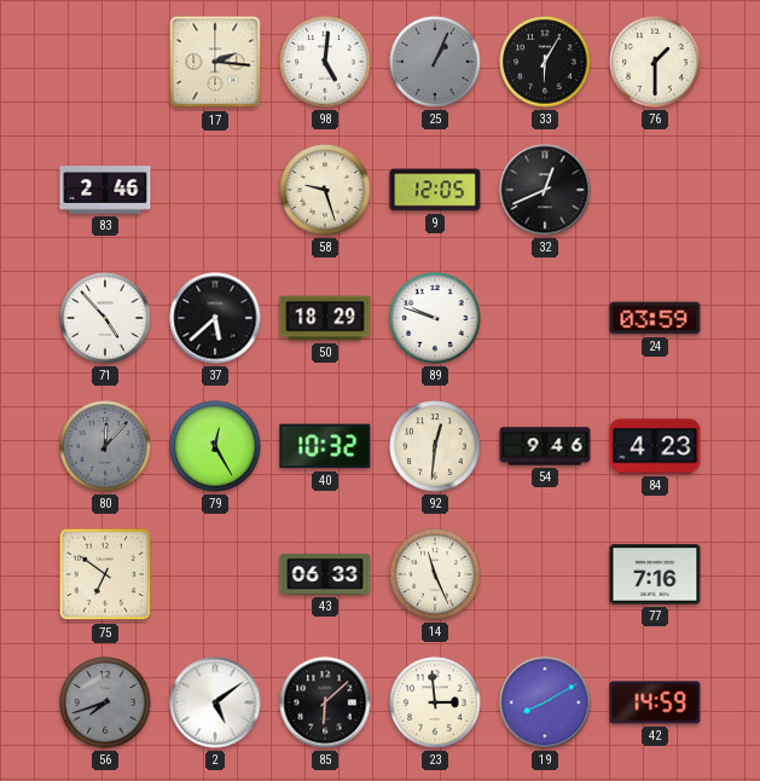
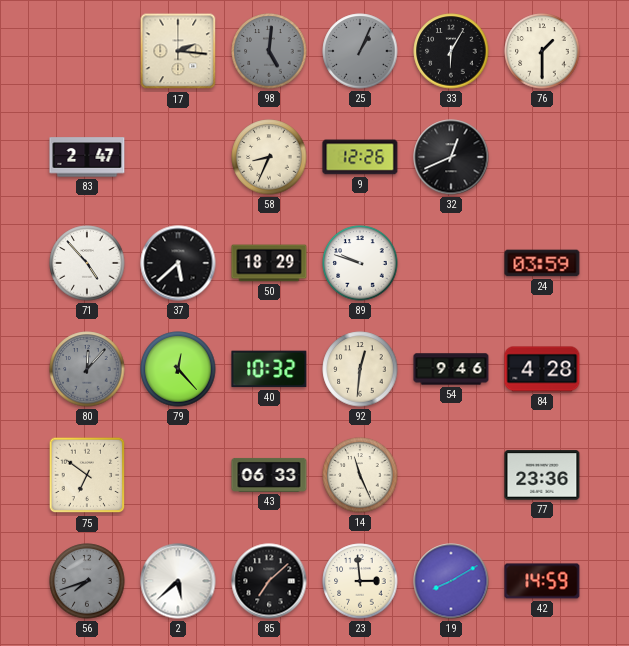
98 dial: white -> grey
83: 2:46 -> 2:47
58: 9:27 -> 8:34
9: 12:05 -> 12:26
79: 12:25 -> 12:23
84: 4:23 -> 4:28
77: 7:16 -> 23:36
2: 5:09 -> 5:38
85: 6:08 -> 7:08
